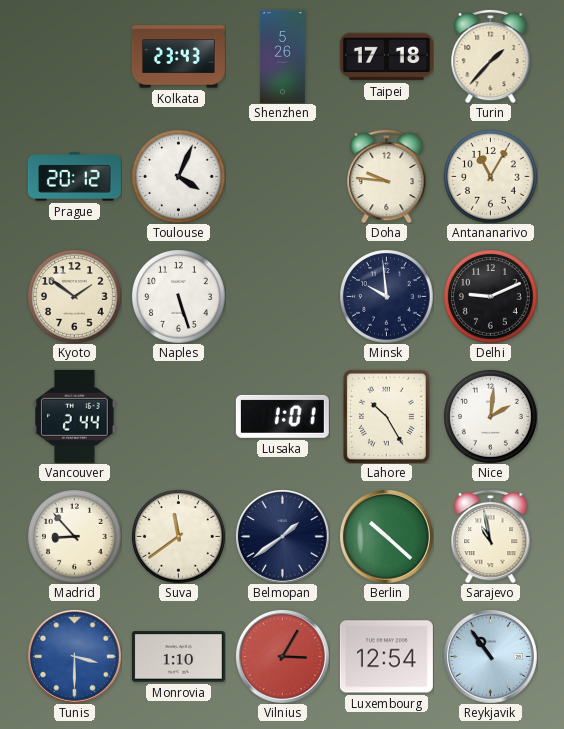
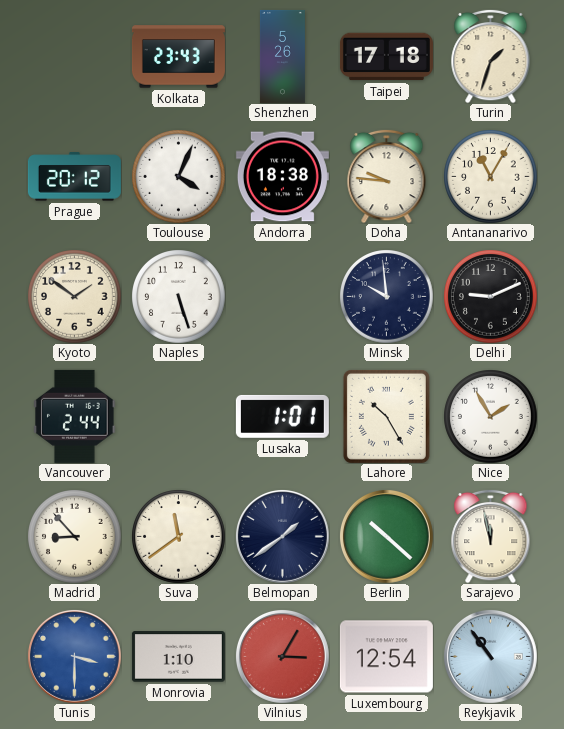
Turin: 1:37 -> 1:33
Andorra: none -> 18:38
Nice: 2:01 -> 1:55
Sarajevo: 10:58 -> 11:58
